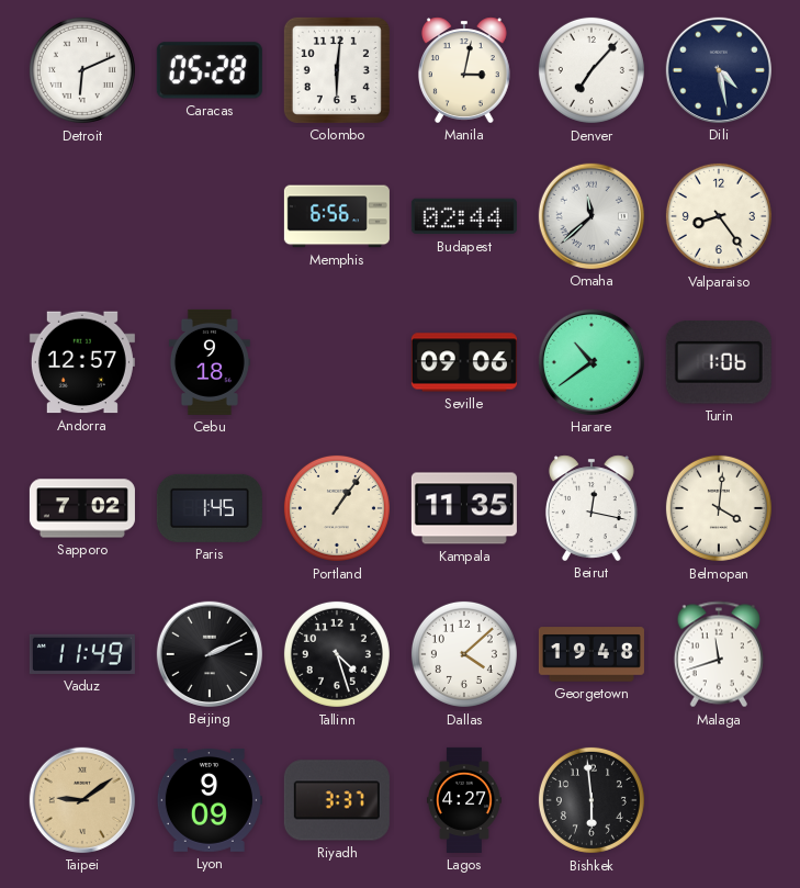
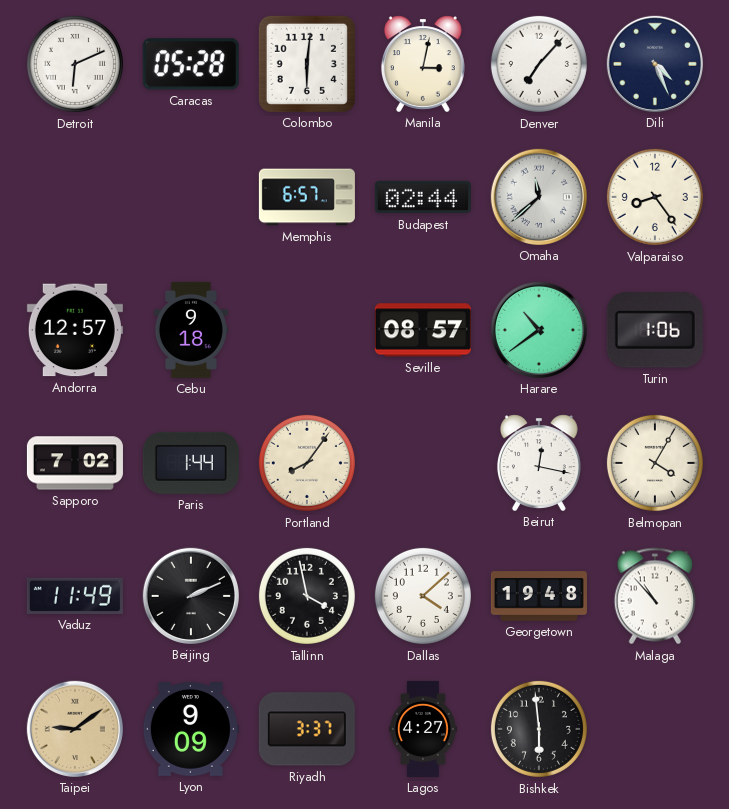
Dili: 4:28 -> 4:26
Memphis: 6:56 -> 6:57
Seville: 09:06 -> 08:57
Paris: 1:45 -> 1:44
Portland: 1:06 -> 8:06
Kampala: 11:35 -> none
Belmopan: 4:01 -> 4:05
Tallinn: 4:27 -> 3:58
Malaga: 11:42 -> 10:53
